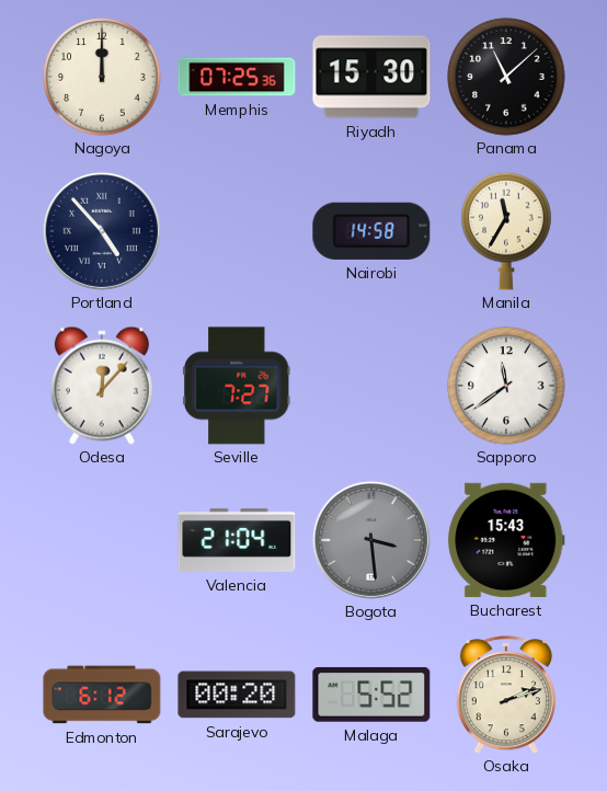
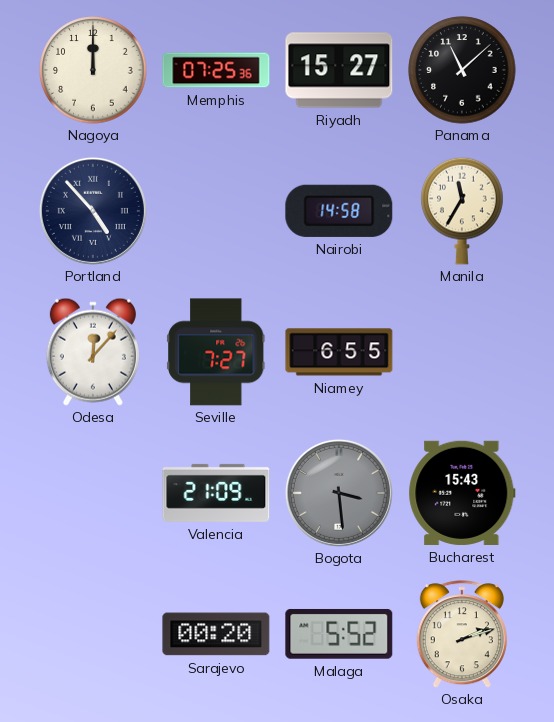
Riyadh: 15:30 -> 15:27
Niamey: none -> 6:55
Sapporo: 11:39 -> none
Valencia: 21:04 -> 21:09
Edmonton: 6:12 -> none
